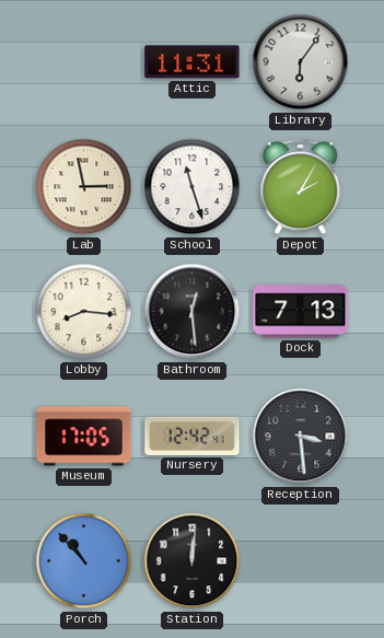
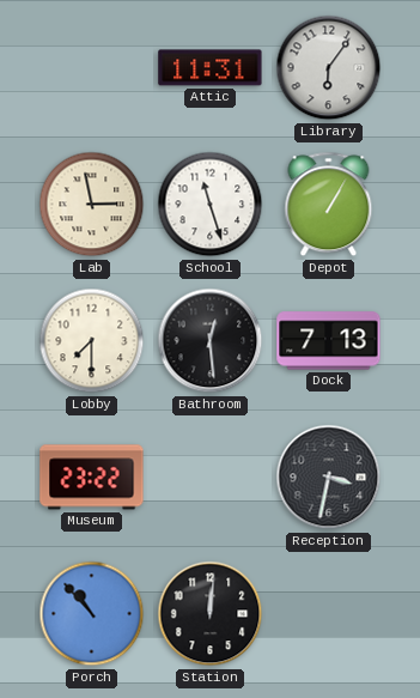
Depot: 2:05 -> 1:05
Lobby: 8:16 -> 7:30
Museum: 17:05 -> 23:22
Nursery: 12:42 -> none
Reception: 3:29 -> 3:32
